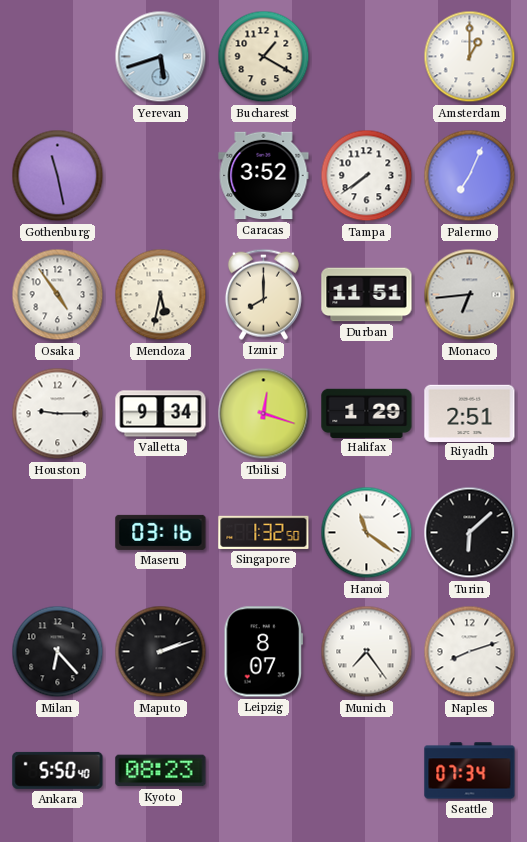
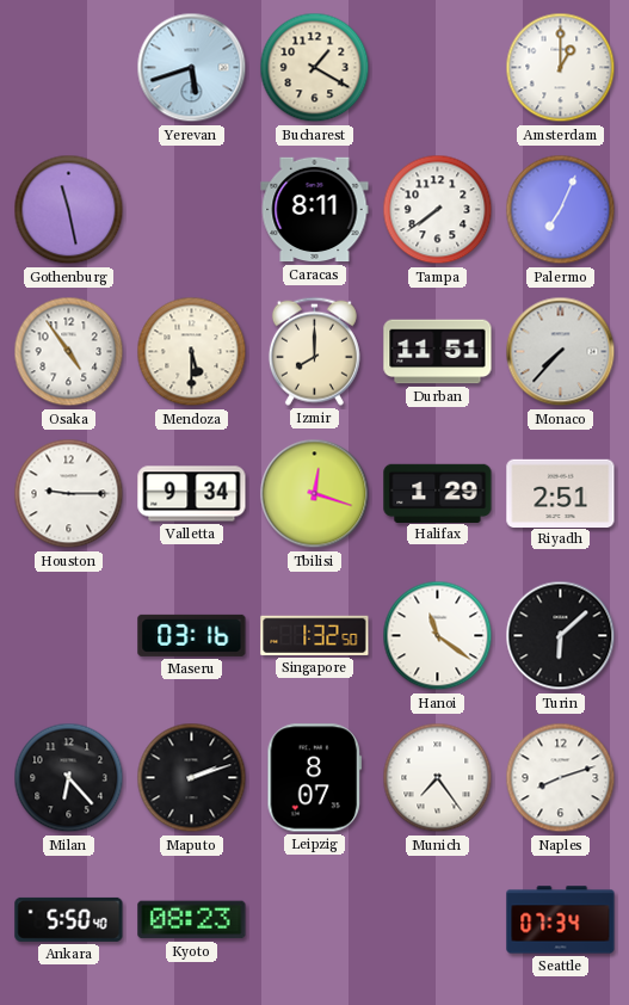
Caracas: 3:52 -> 8:11
Mendoza: 5:32 -> 5:30
Monaco: 6:44 -> 7:37
